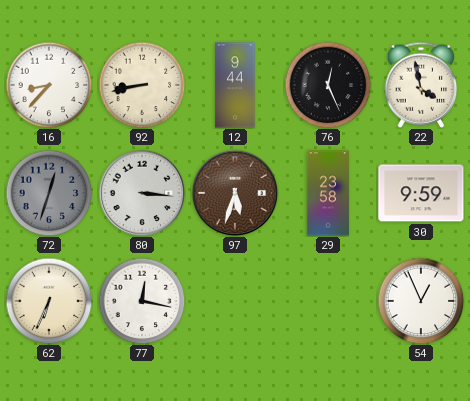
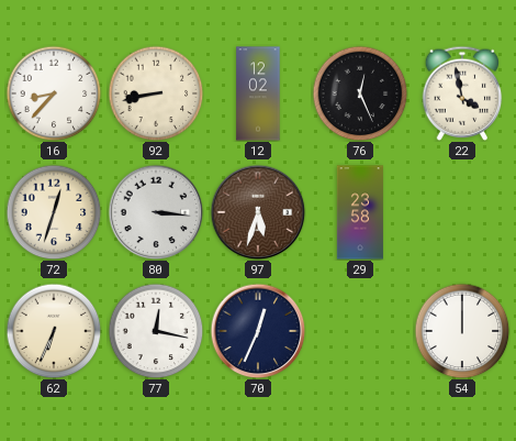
12: 9:44 -> 12:02
72 dial: grey -> cream
30: 9:59 -> none
70: none -> 12:34
54: 12:56 -> 12:00
